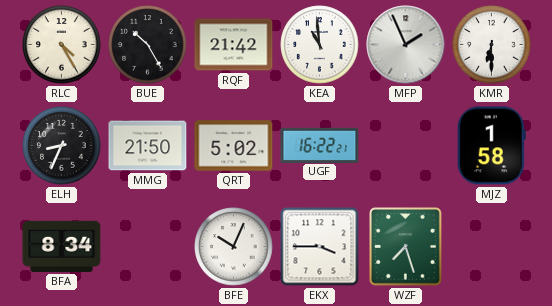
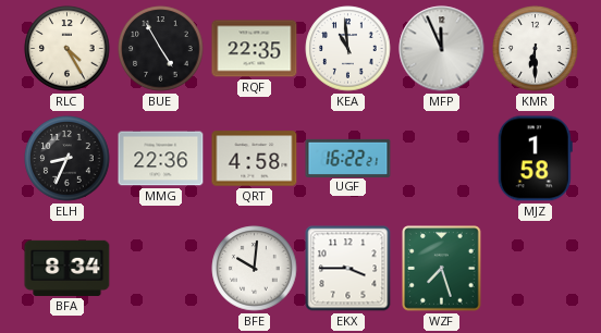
BUE: 10:25 -> 4:55
RQF: 21:42 -> 22:35
MFP: 1:56 -> 11:56
MMG: 21:50 -> 22:36
QRT: 5:02 -> 4:58
BFE: 10:04 -> 10:01
